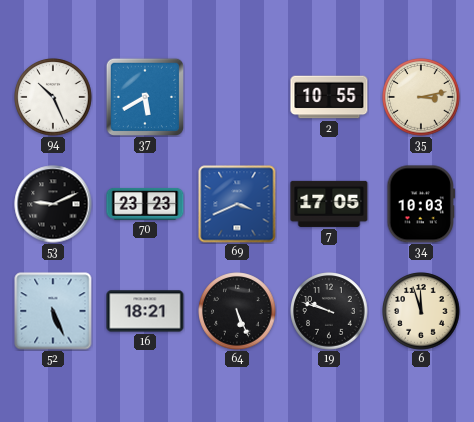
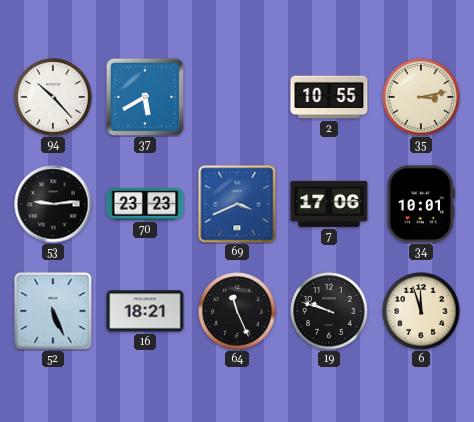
94: 10:26 -> 10:23
53: 9:11 -> 9:14
7: 17:05 -> 17:06
34: 10:03 -> 10:01
64: 5:26 -> 11:26
